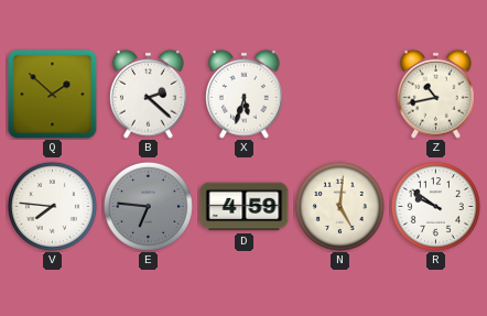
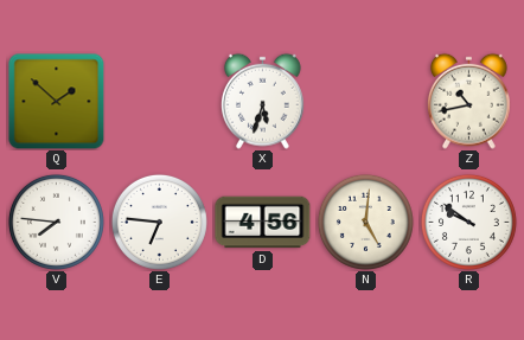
B: 2:22 -> none
E dial: grey -> white
D: 4:59 -> 4:56
